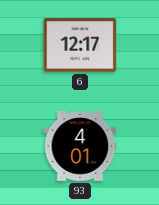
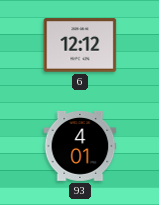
6: 12:17 -> 12:12
